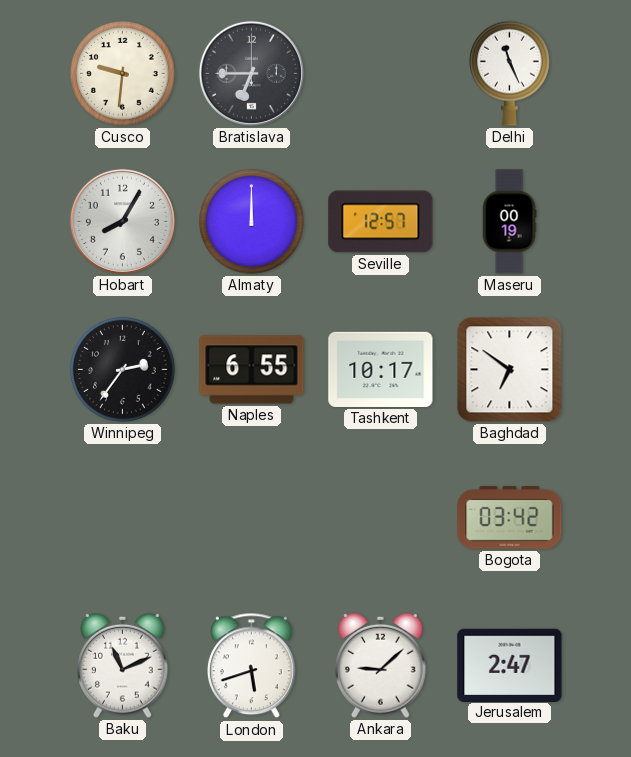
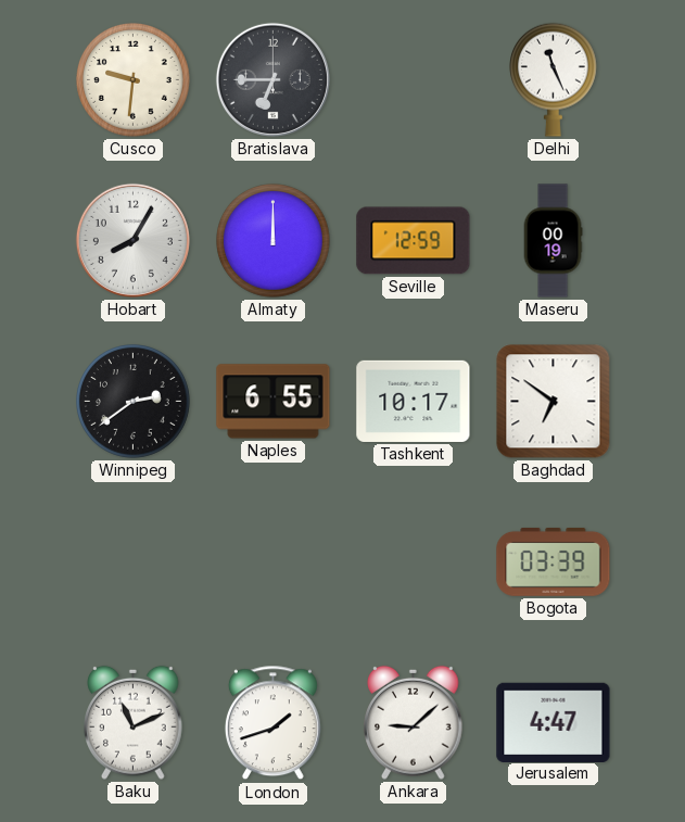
Seville: 12:57 -> 12:59
Winnipeg: 2:36 -> 2:39
Bogota: 03:42 -> 03:39
London: 5:42 -> 1:42
Jerusalem: 2:47 -> 4:47
